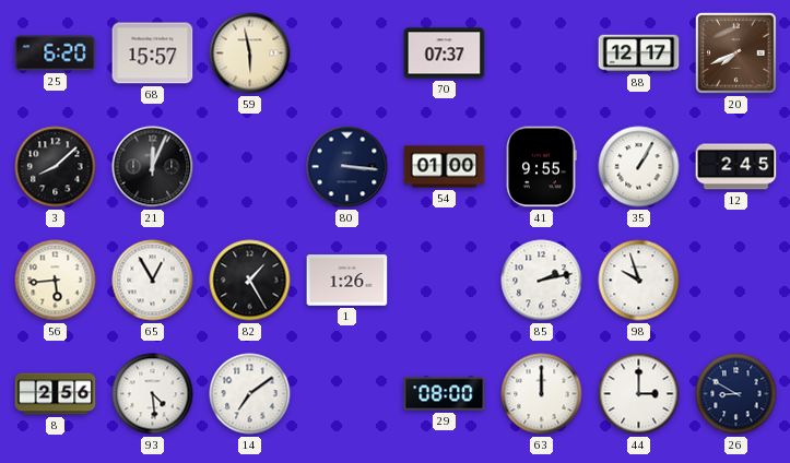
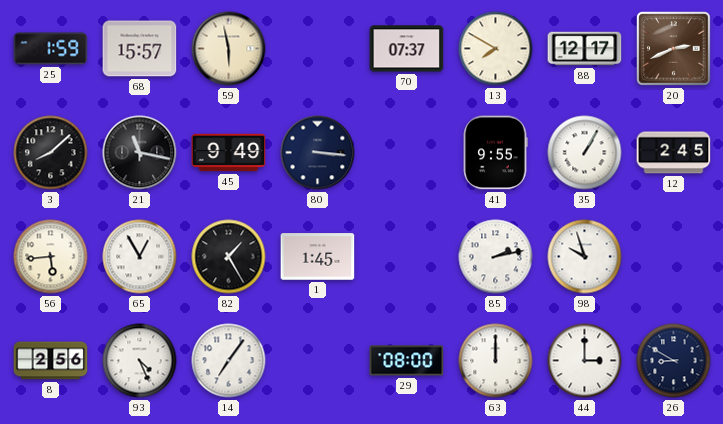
25: 6:20 -> 1:59
13: none -> 7:50
20: 7:41 -> 2:41
21: 12:04 -> 11:17
45: none -> 9:49
54: 01:00 -> none
1: 1:26 -> 1:45
93: 4:29 -> 4:26
14: 7:09 -> 7:06
